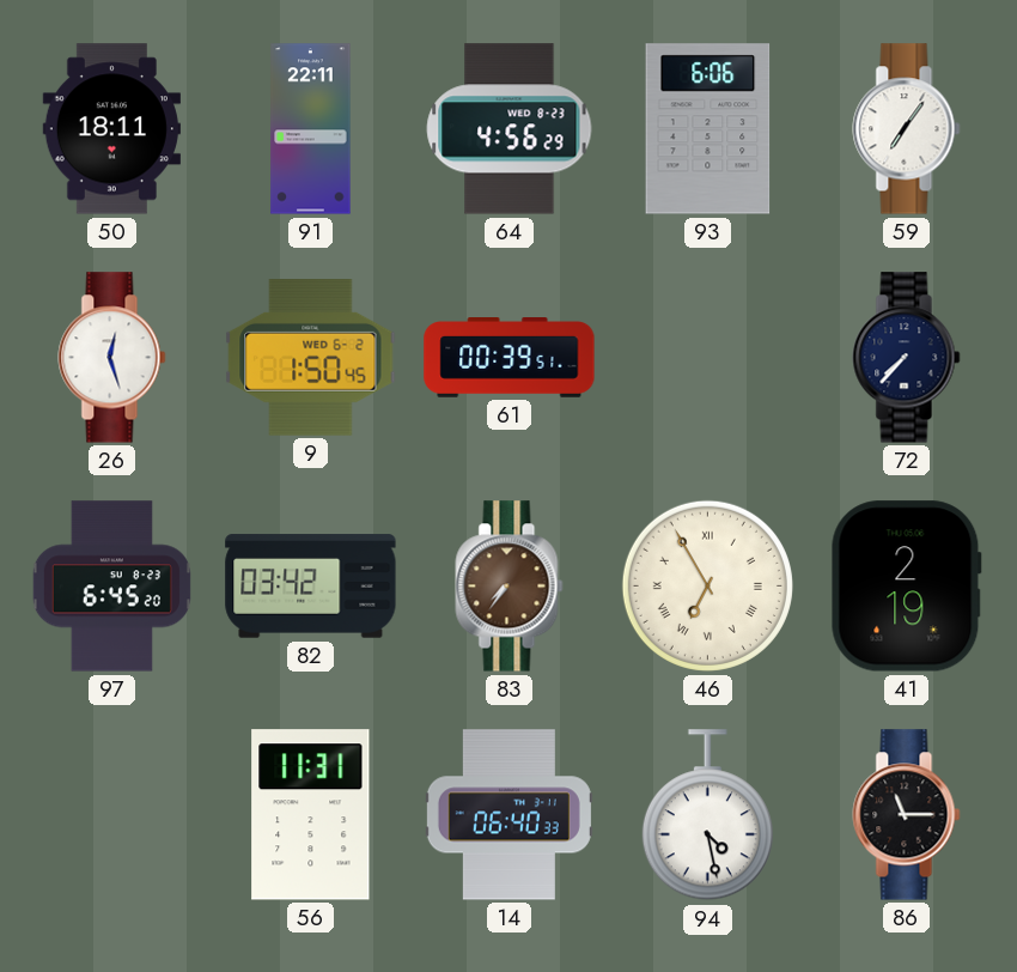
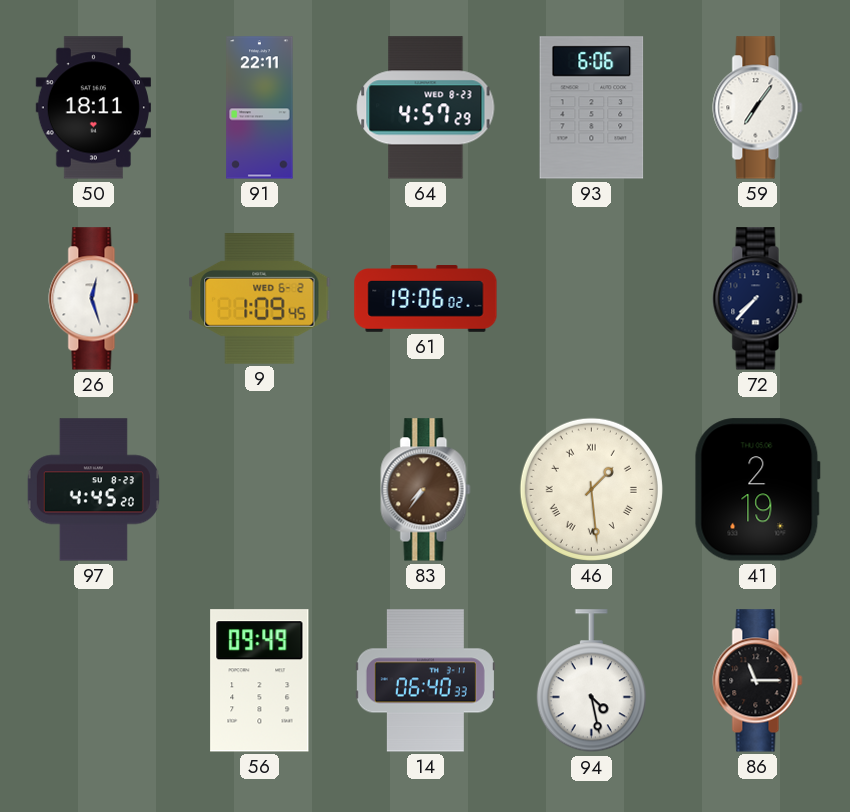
64: 4:56 -> 4:57
9: 1:50 -> 1:09
61: 00:39 -> 19:06
97: 6:45 -> 4:45
82: 03:42 -> none
46: 6:55 -> 1:29
56: 11:31 -> 09:49
